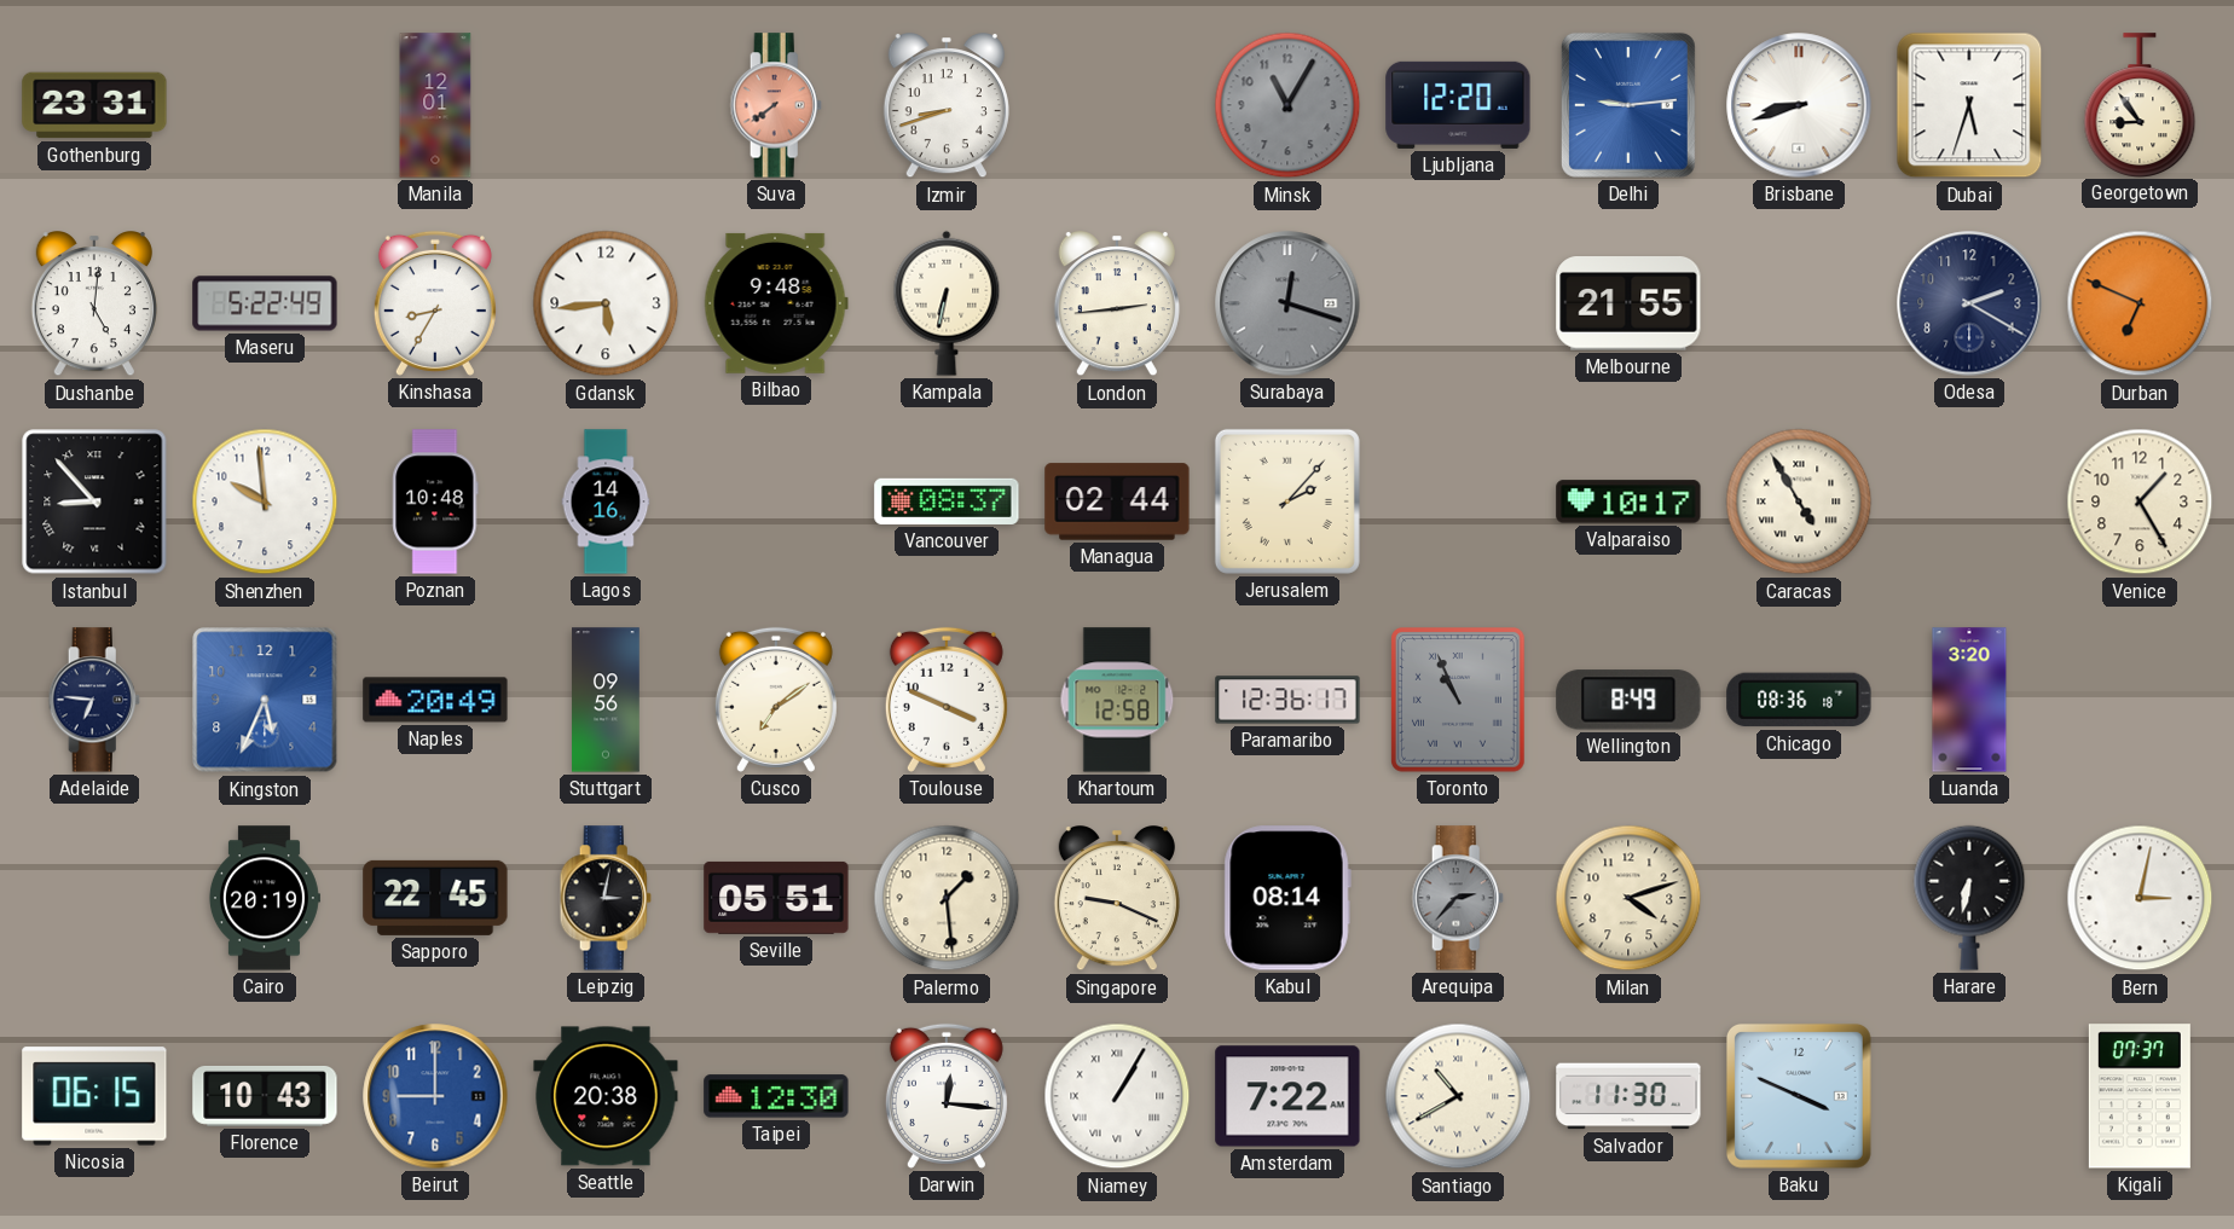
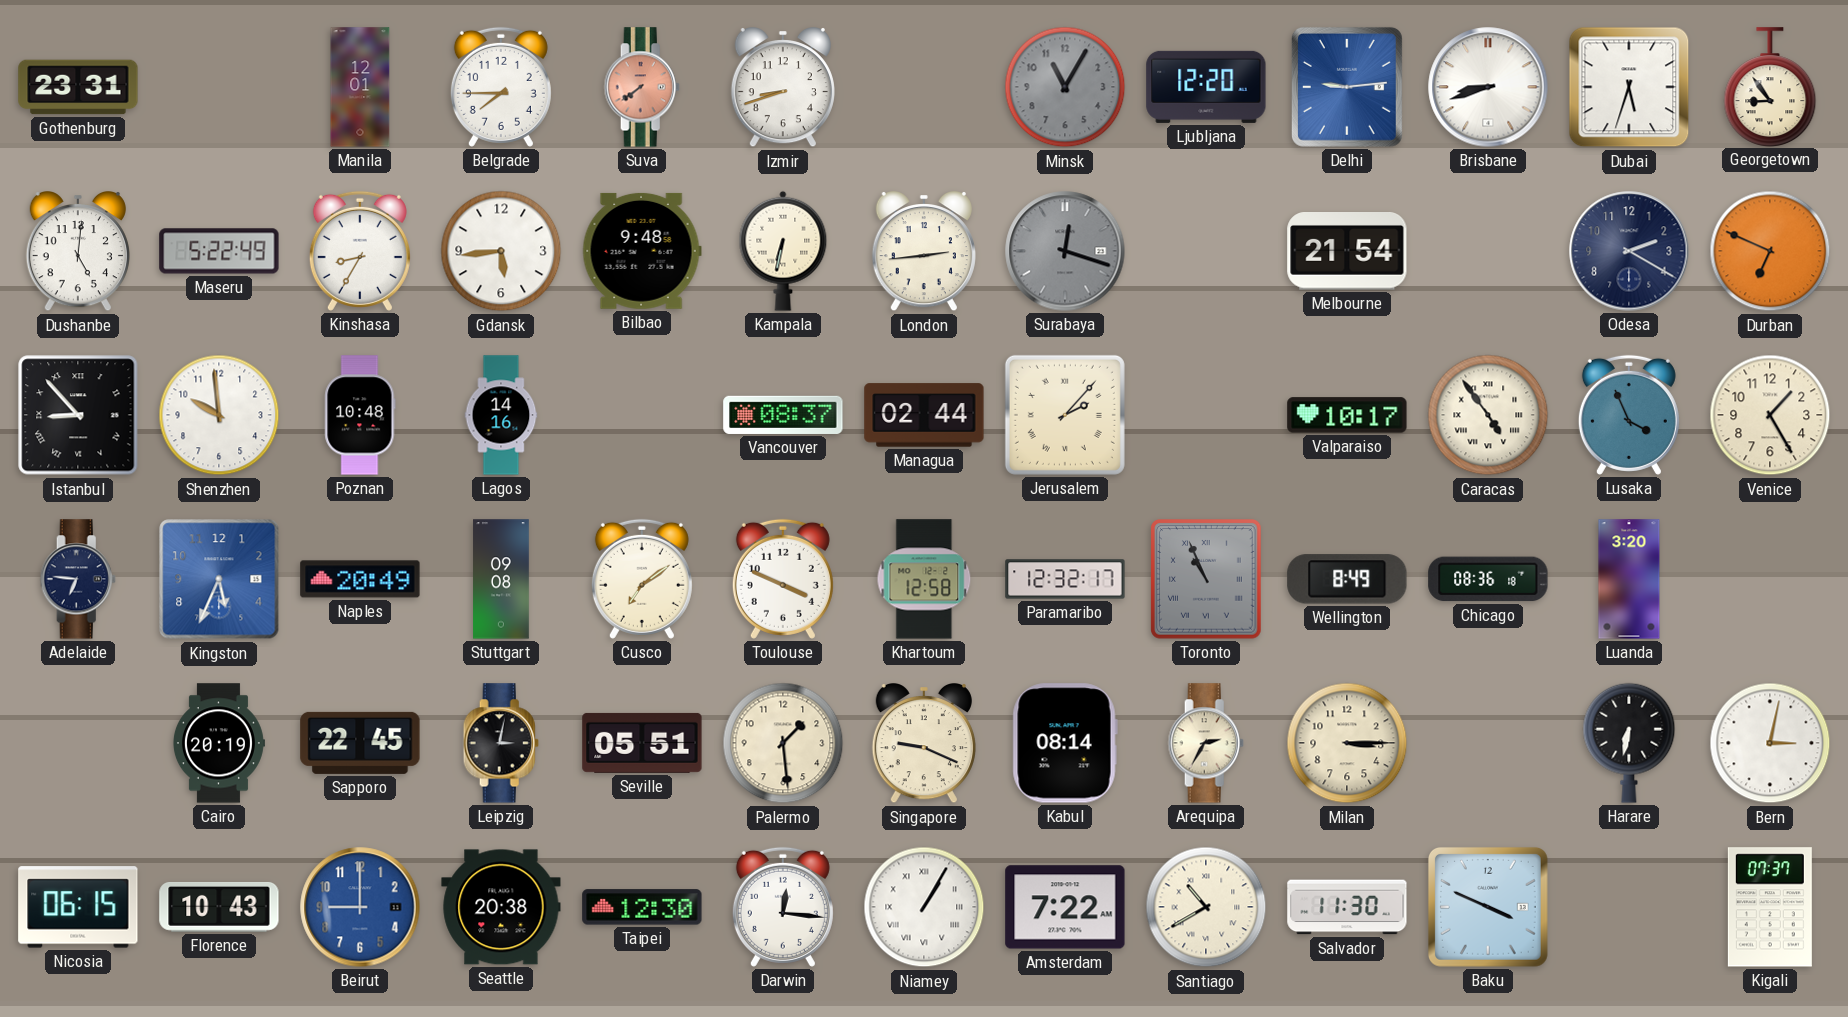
Belgrade: none -> 7:45
Melbourne: 21:55 -> 21:54
Caracas: 4:55 -> 4:54
Lusaka: none -> 3:56
Stuttgart: 09:56 -> 09:08
Paramaribo: 12:36 -> 12:32
Arequipa: 2:37 -> 2:35
Arequipa dial: grey -> cream
Milan: 4:12 -> 3:15
